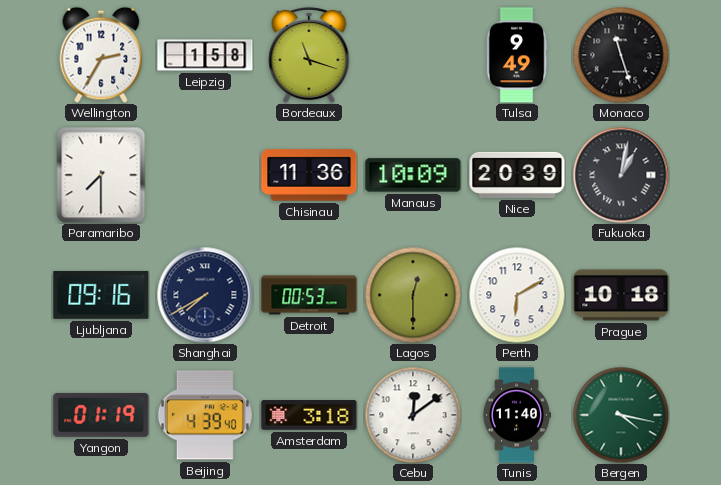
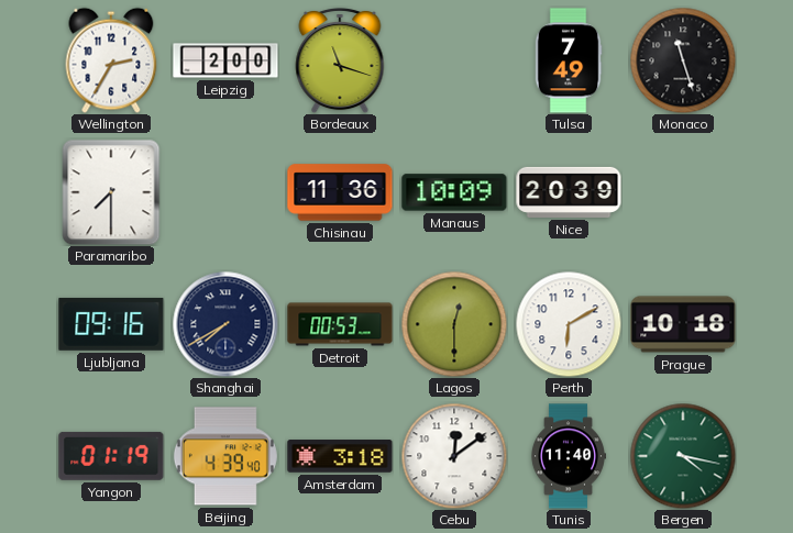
Leipzig: 1:58 -> 2:00
Tulsa: 9:49 -> 7:49
Fukuoka: 1:02 -> none
